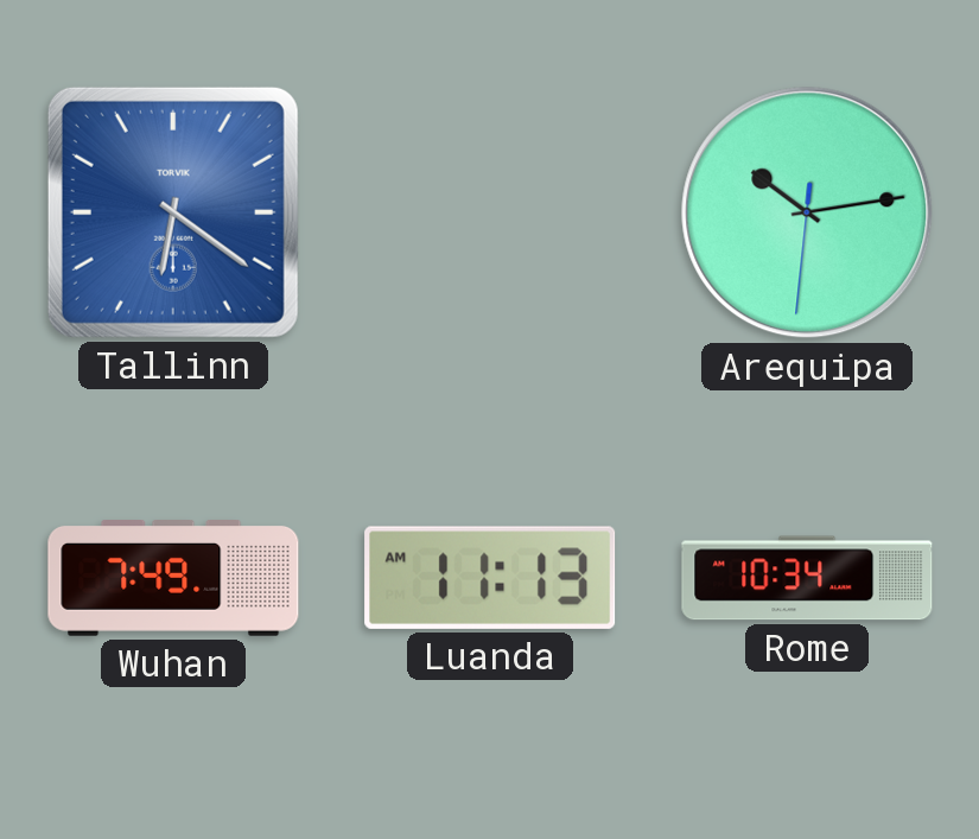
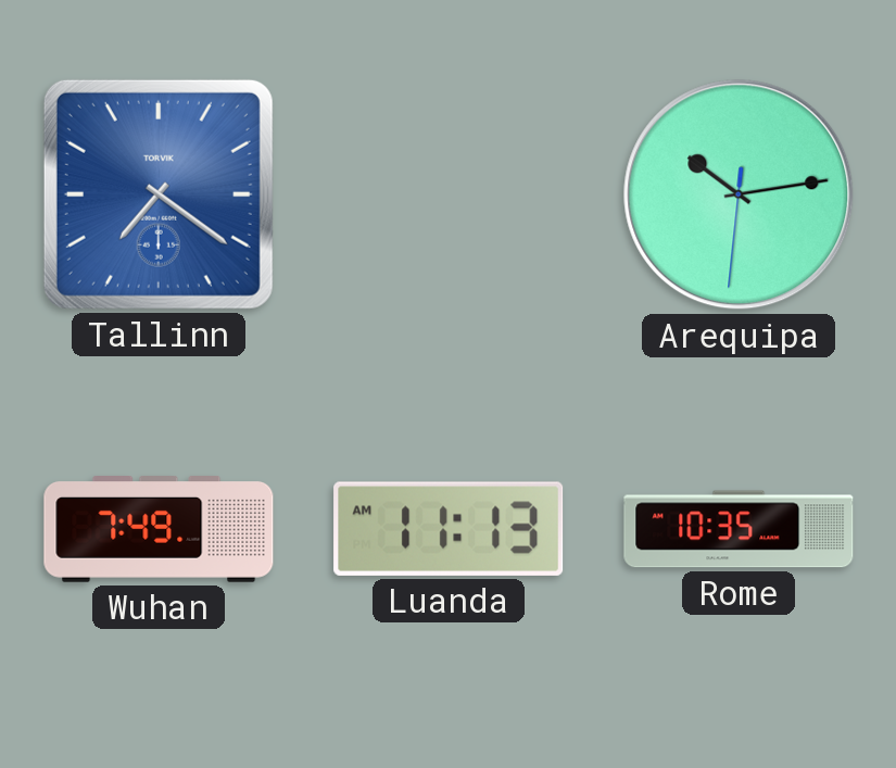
Tallinn: 6:21 -> 7:21
Rome: 10:34 -> 10:35
